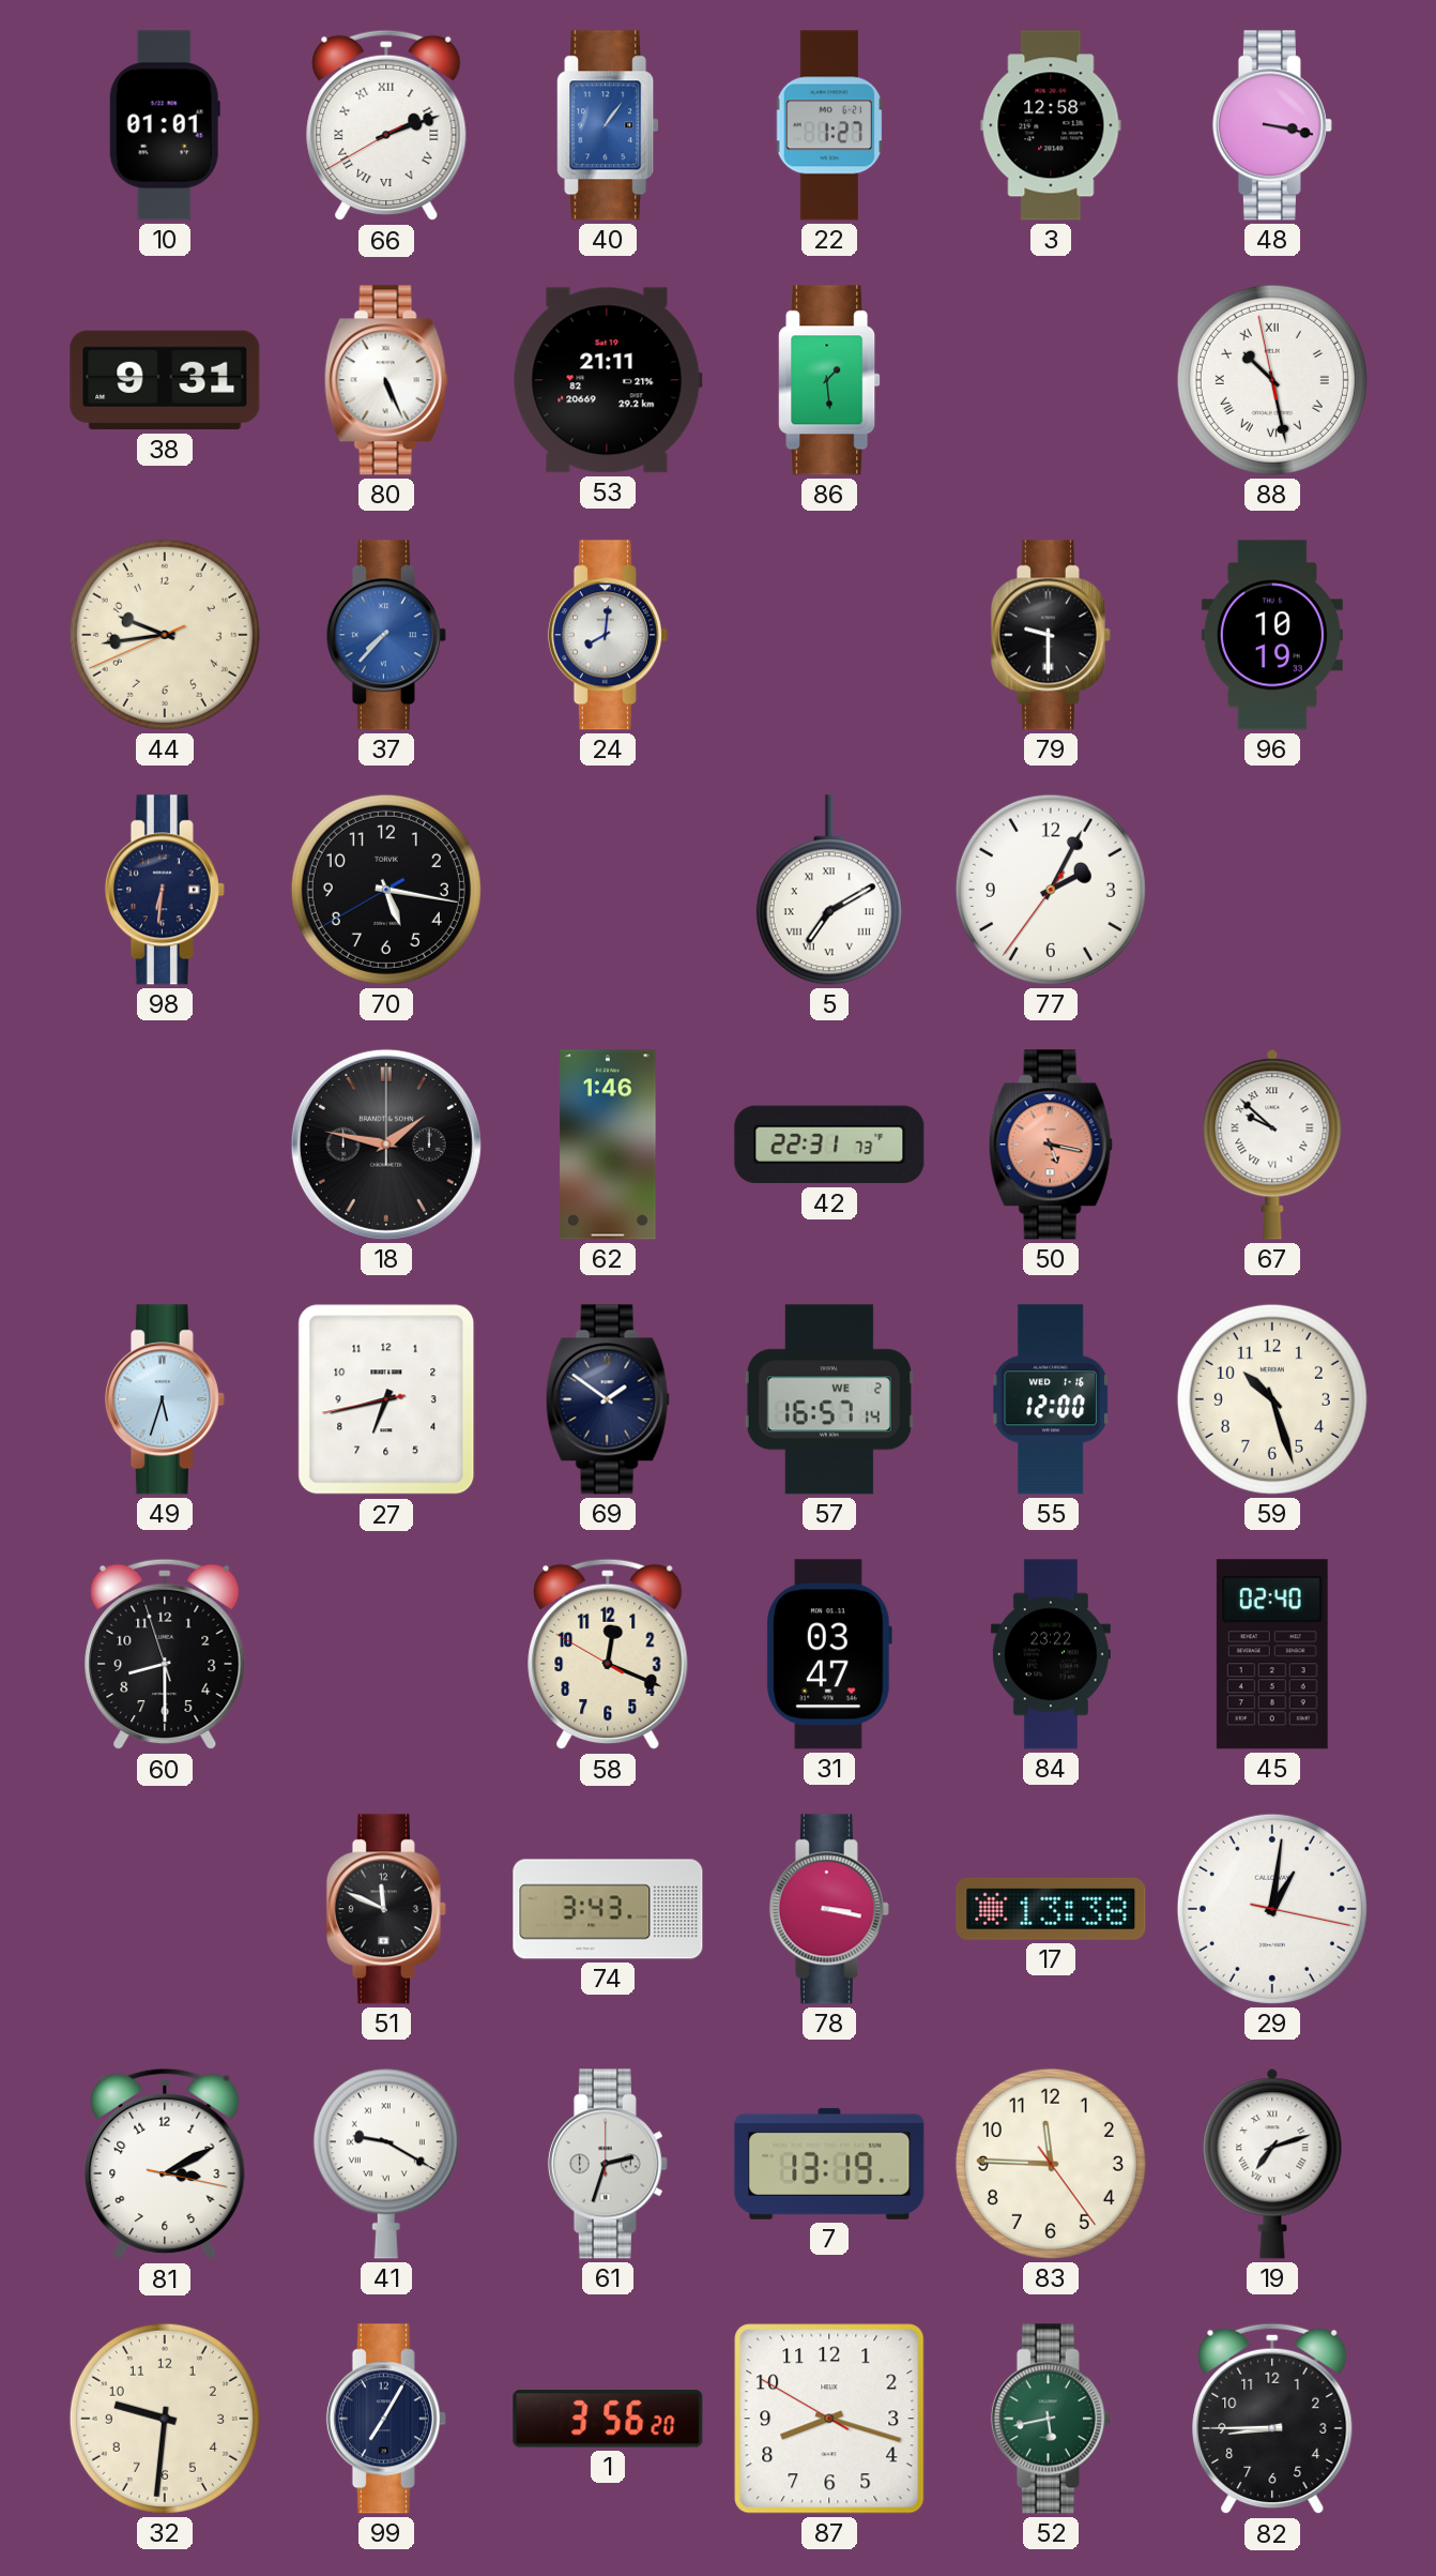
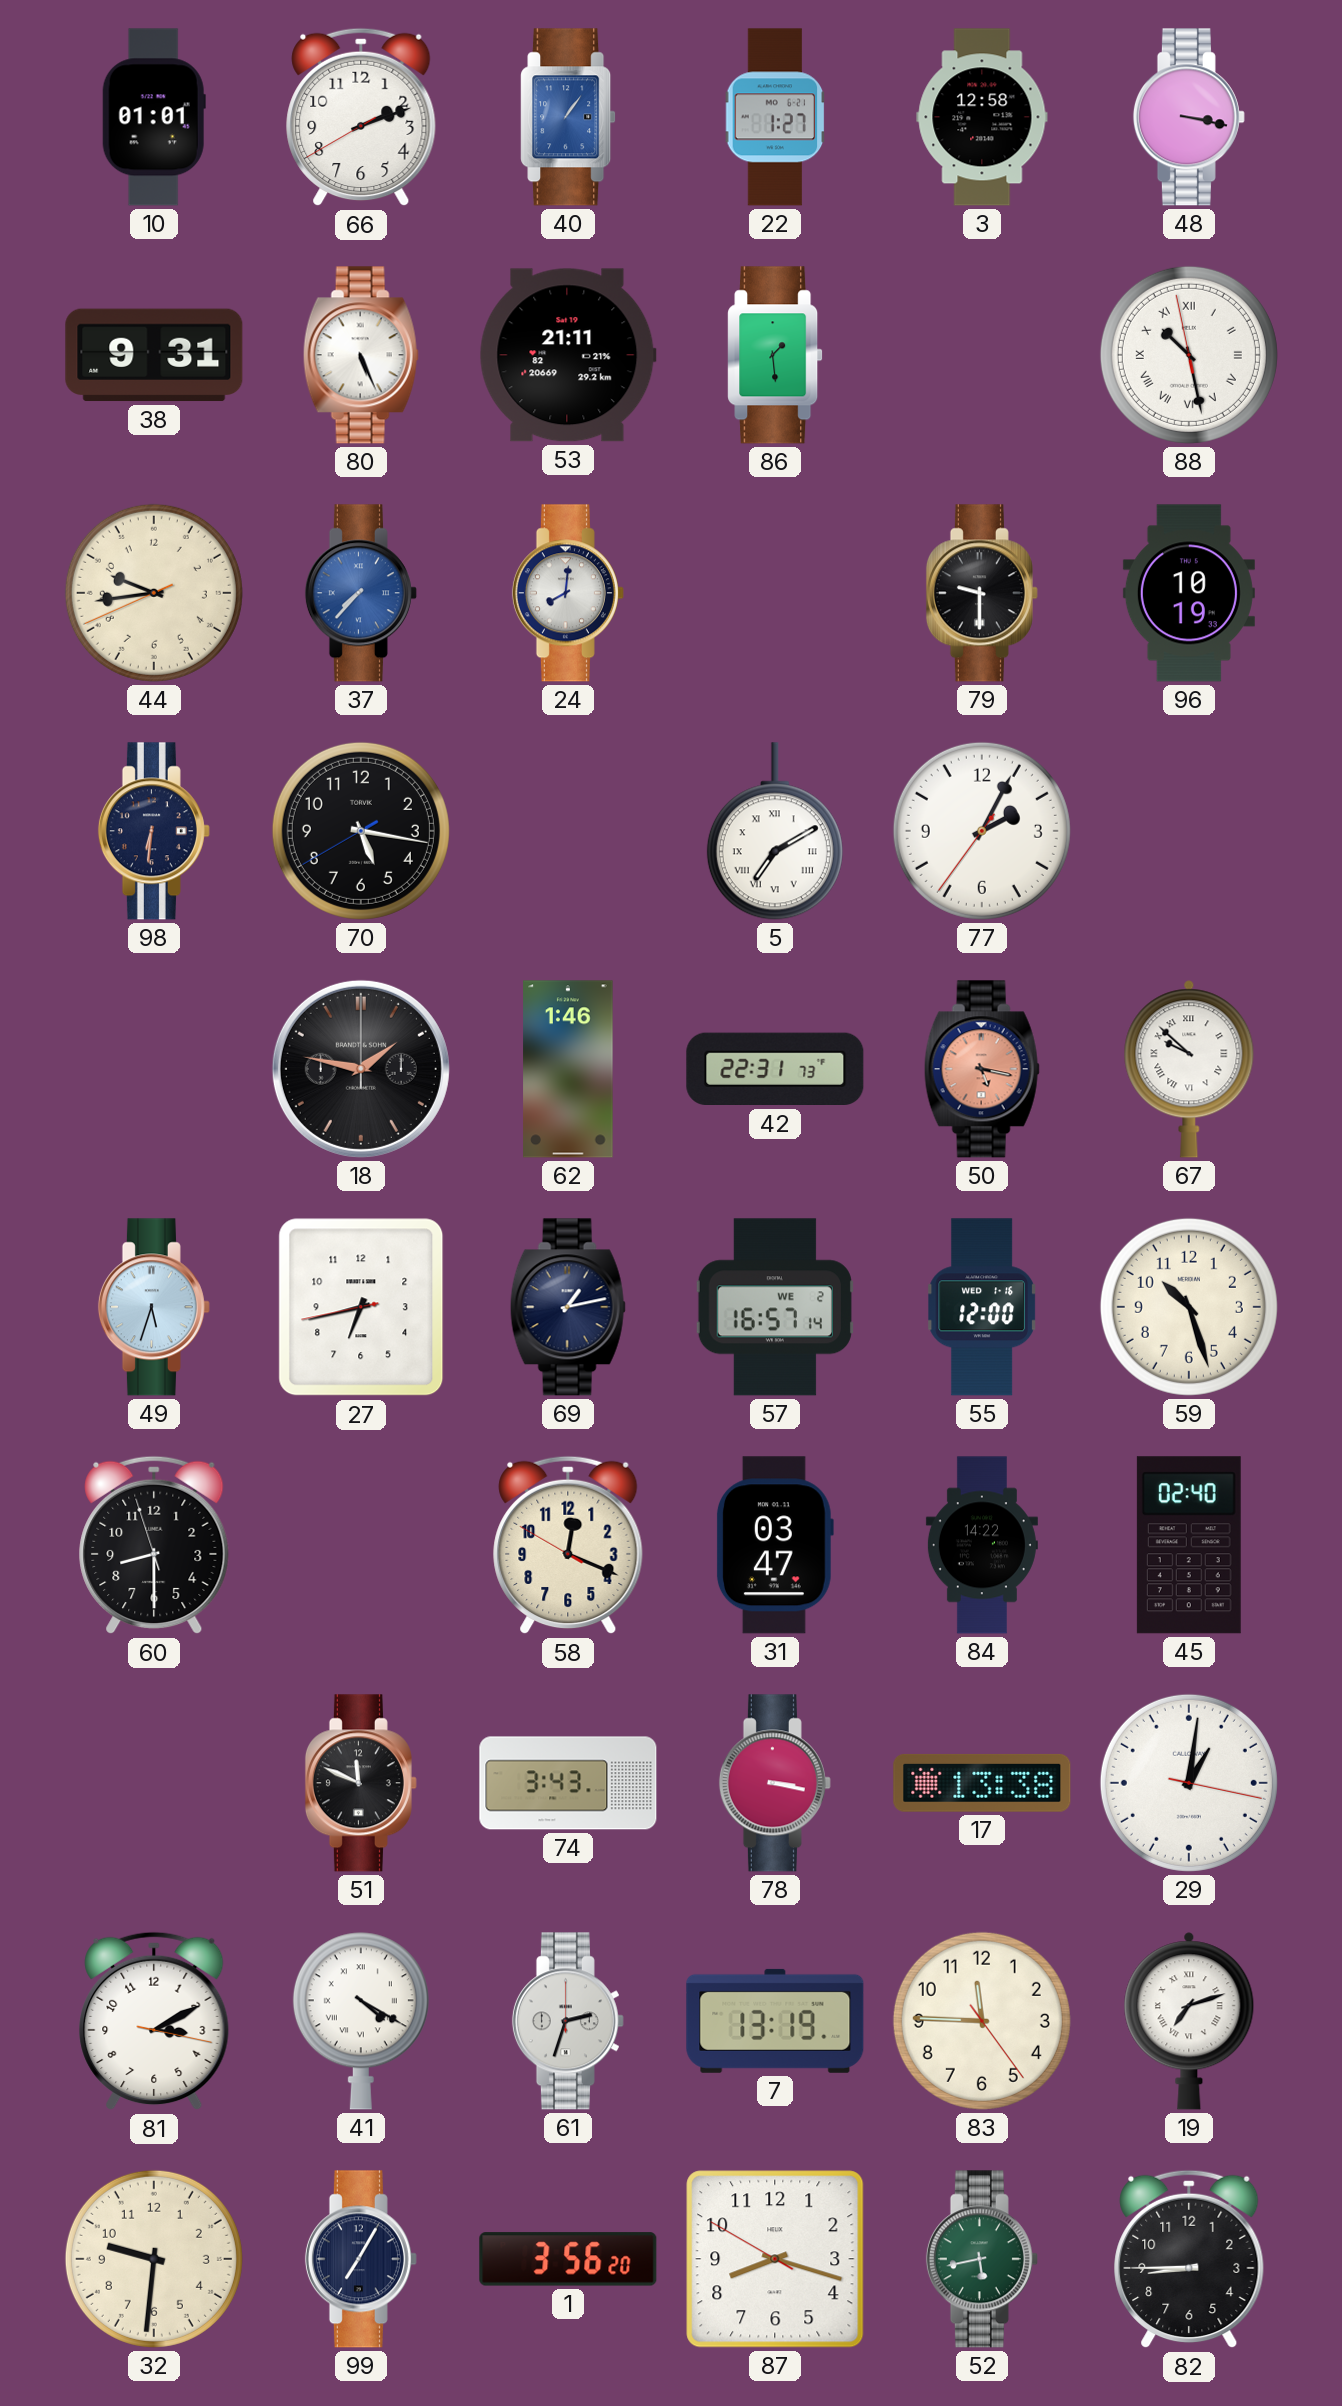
66 numerals: Roman -> Arabic
69: 1:51 -> 1:13
84: 23:22 -> 14:22
41: 9:20 -> 4:20
